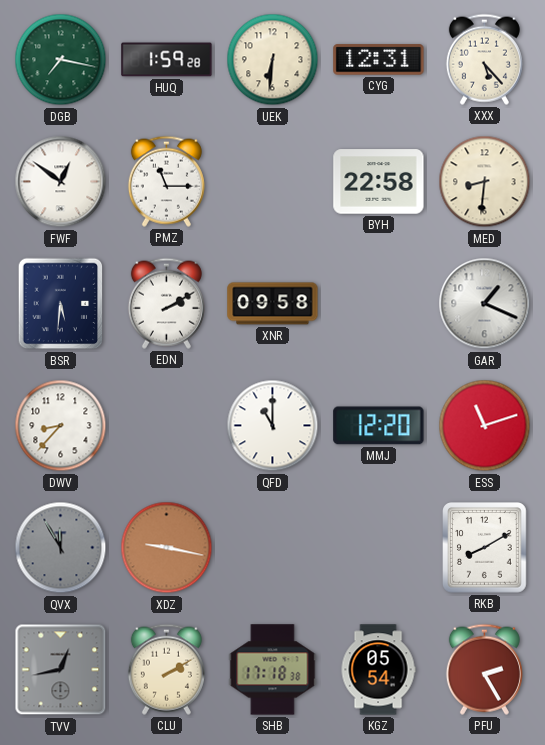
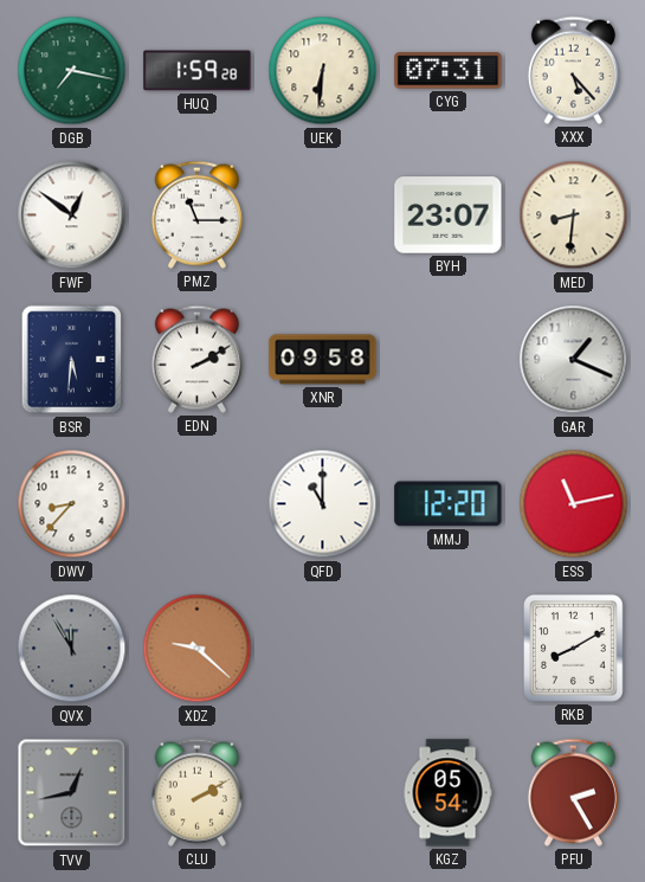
CYG: 12:31 -> 07:31
BYH: 22:58 -> 23:07
ESS: 11:12 -> 11:13
XDZ: 9:17 -> 9:22
SHB: 17:18 -> none
